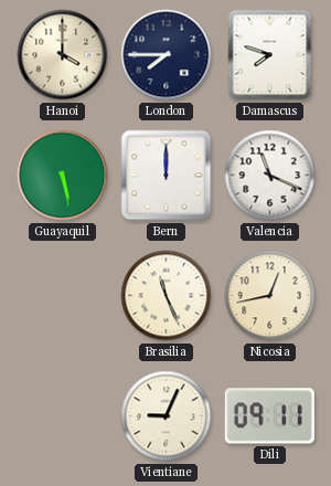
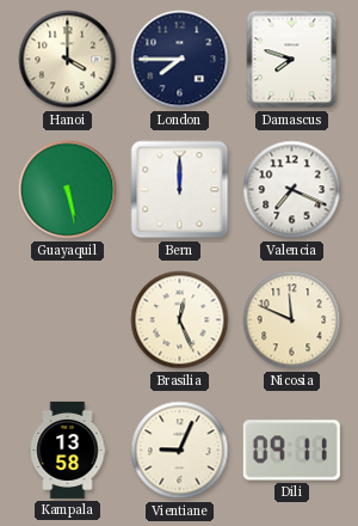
Valencia: 11:19 -> 7:19
Brasilia: 11:26 -> 12:26
Nicosia: 12:43 -> 11:49
Kampala: none -> 13:58
